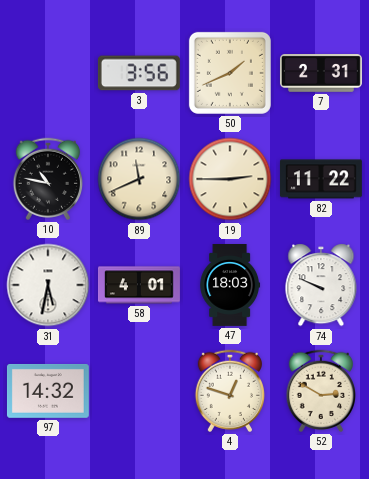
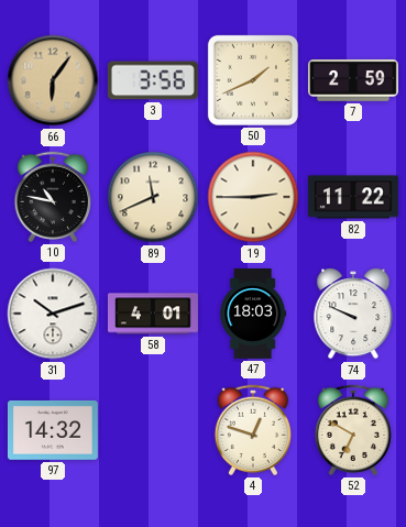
66: none -> 6:06
7: 2:31 -> 2:59
31: 5:32 -> 10:12
52: 2:50 -> 6:50
